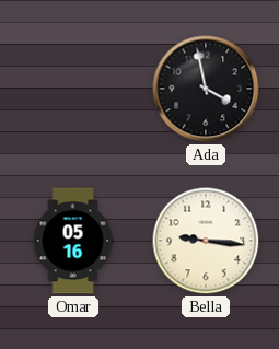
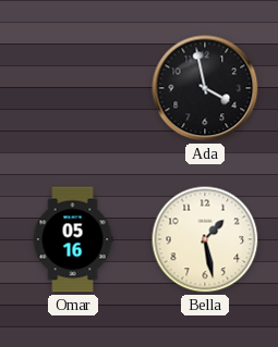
Bella: 9:16 -> 1:28
